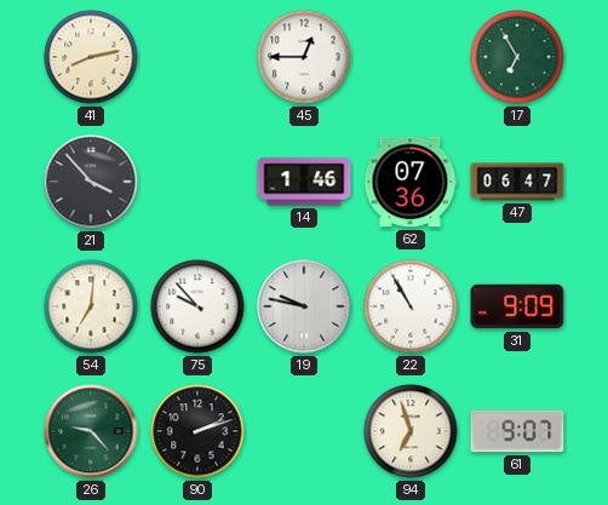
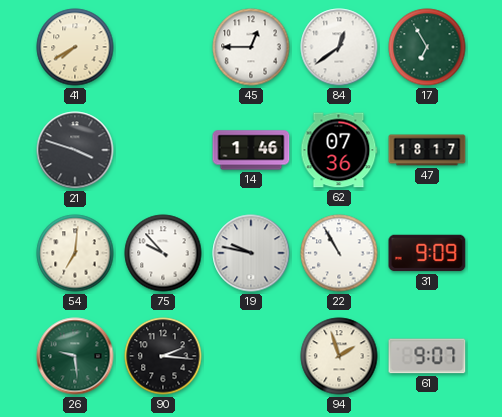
41: 8:13 -> 7:40
84: none -> 12:39
21: 3:53 -> 3:48
47: 06:47 -> 18:17
26: 9:23 -> 9:29
90: 2:12 -> 2:16
94: 6:57 -> 1:57
